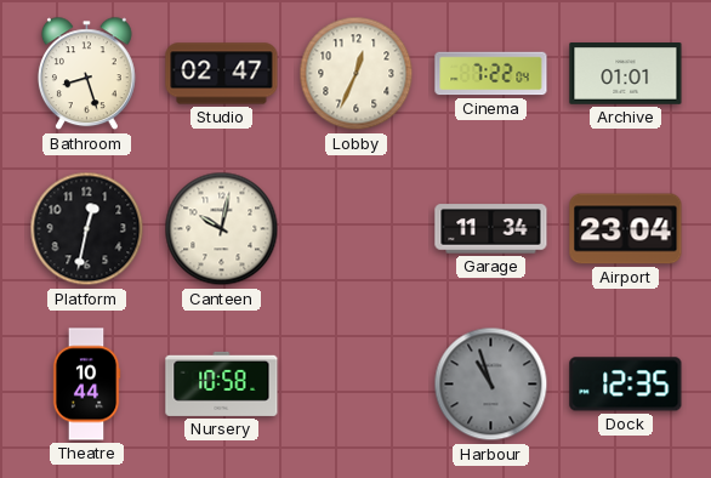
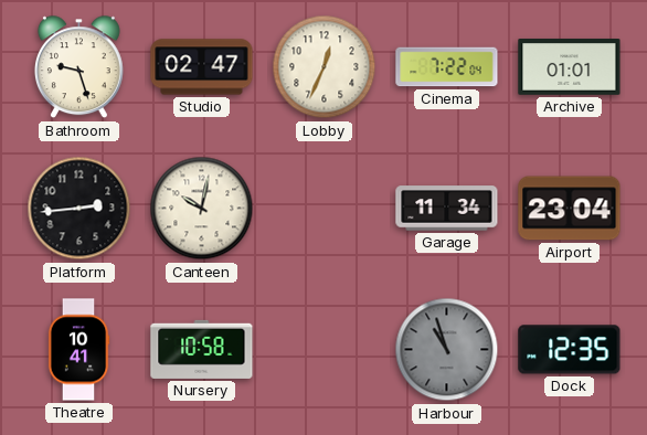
Bathroom: 8:27 -> 9:27
Platform: 12:32 -> 2:44
Theatre: 10:44 -> 10:41
